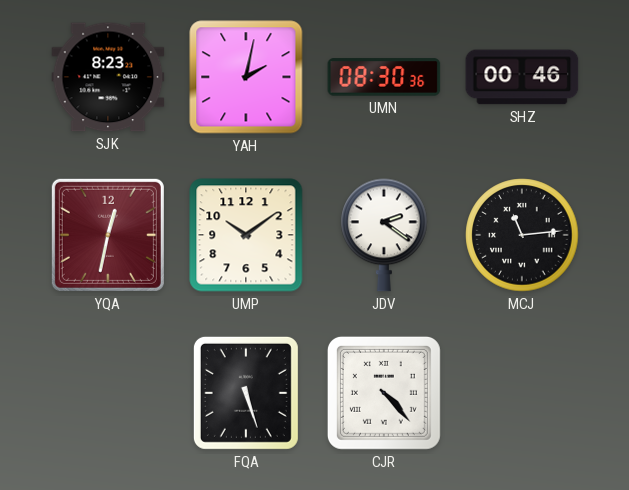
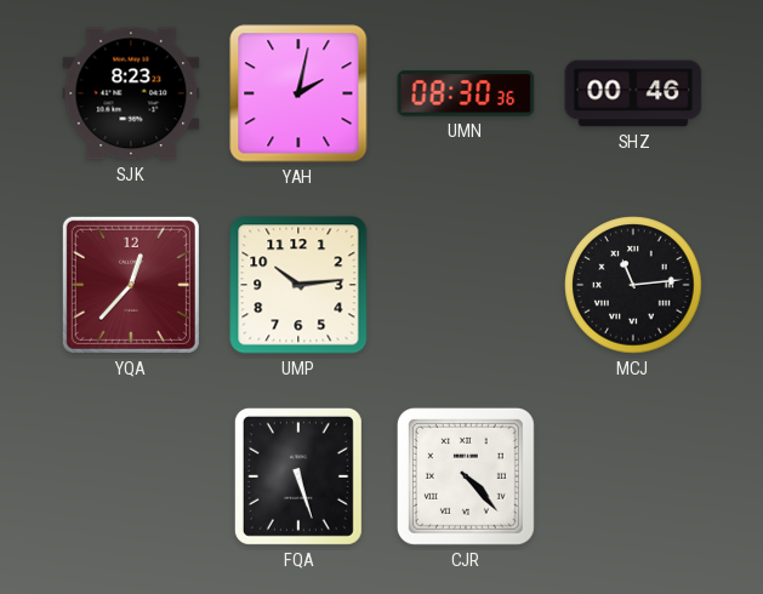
YQA: 12:32 -> 12:37
UMP: 10:09 -> 10:14
JDV: 2:21 -> none
